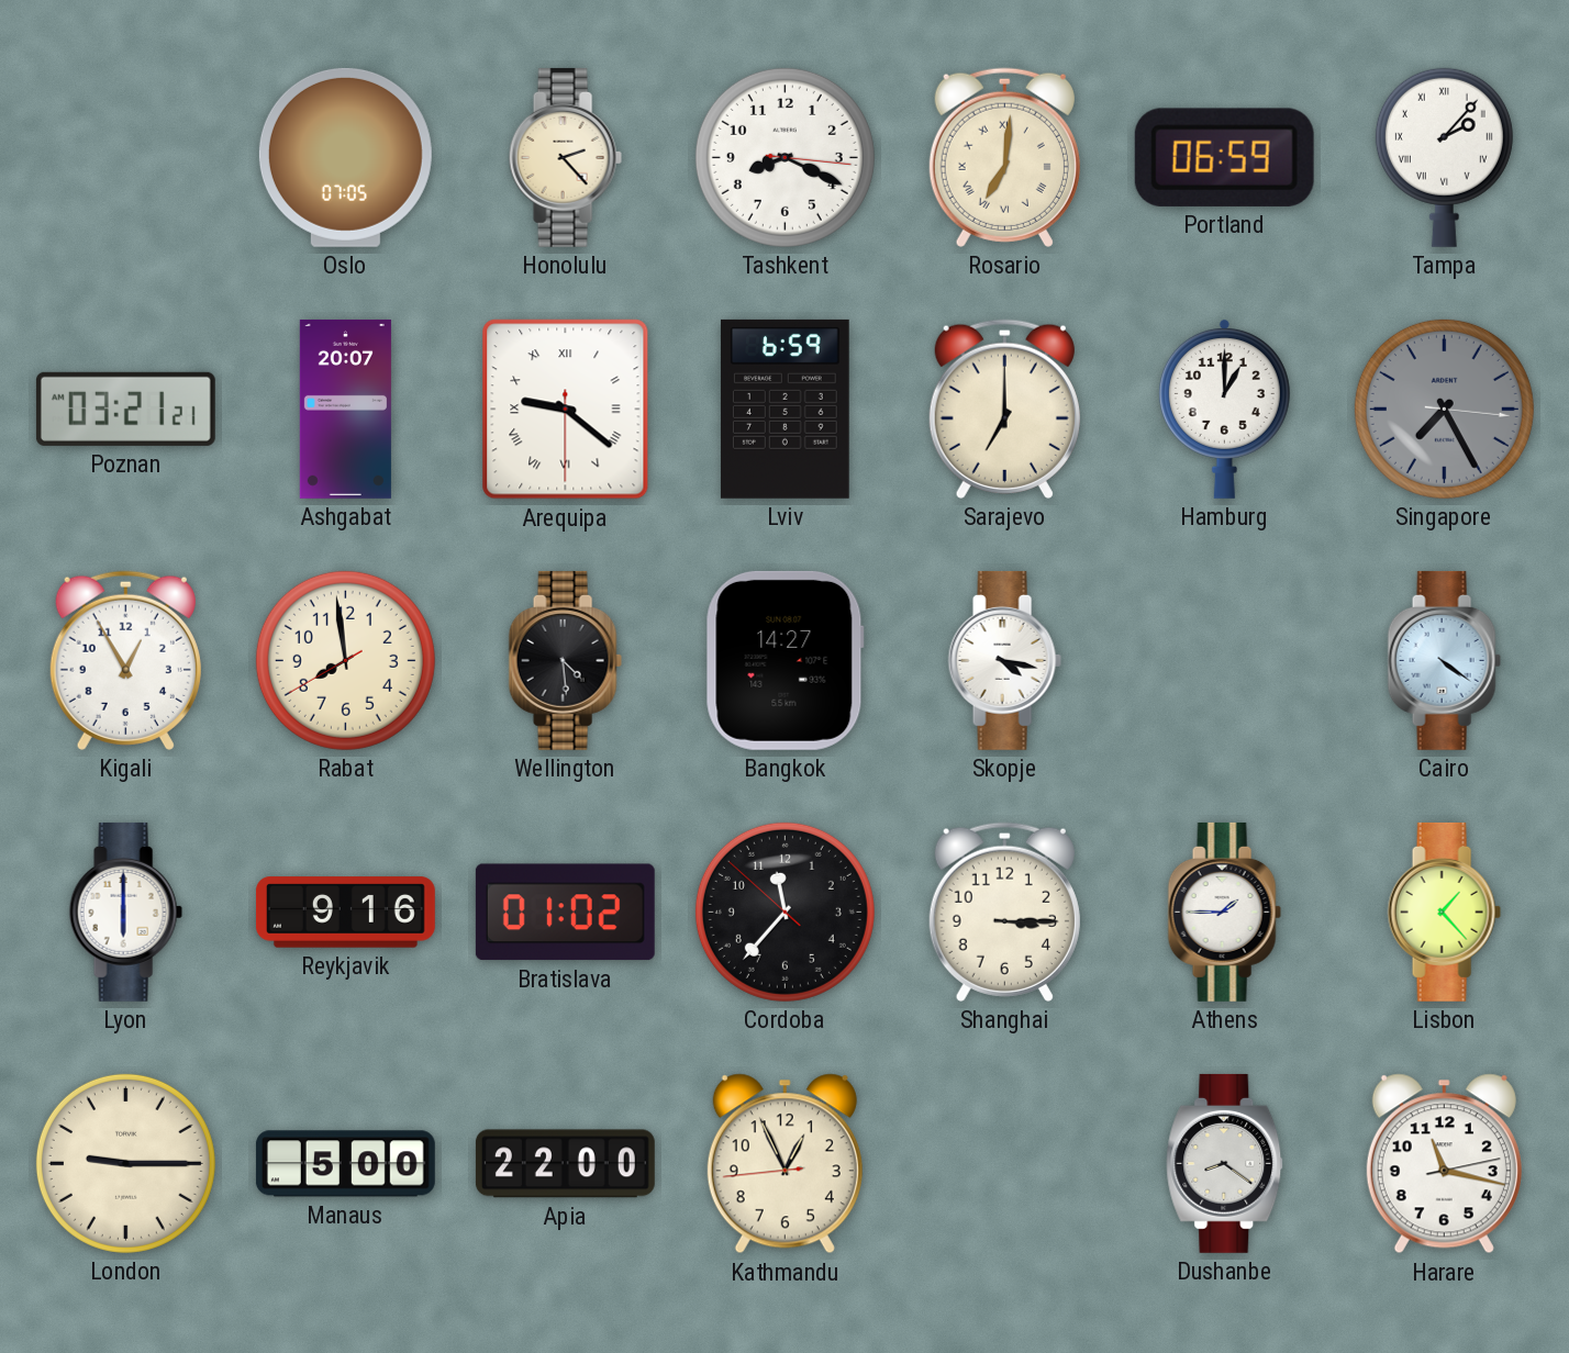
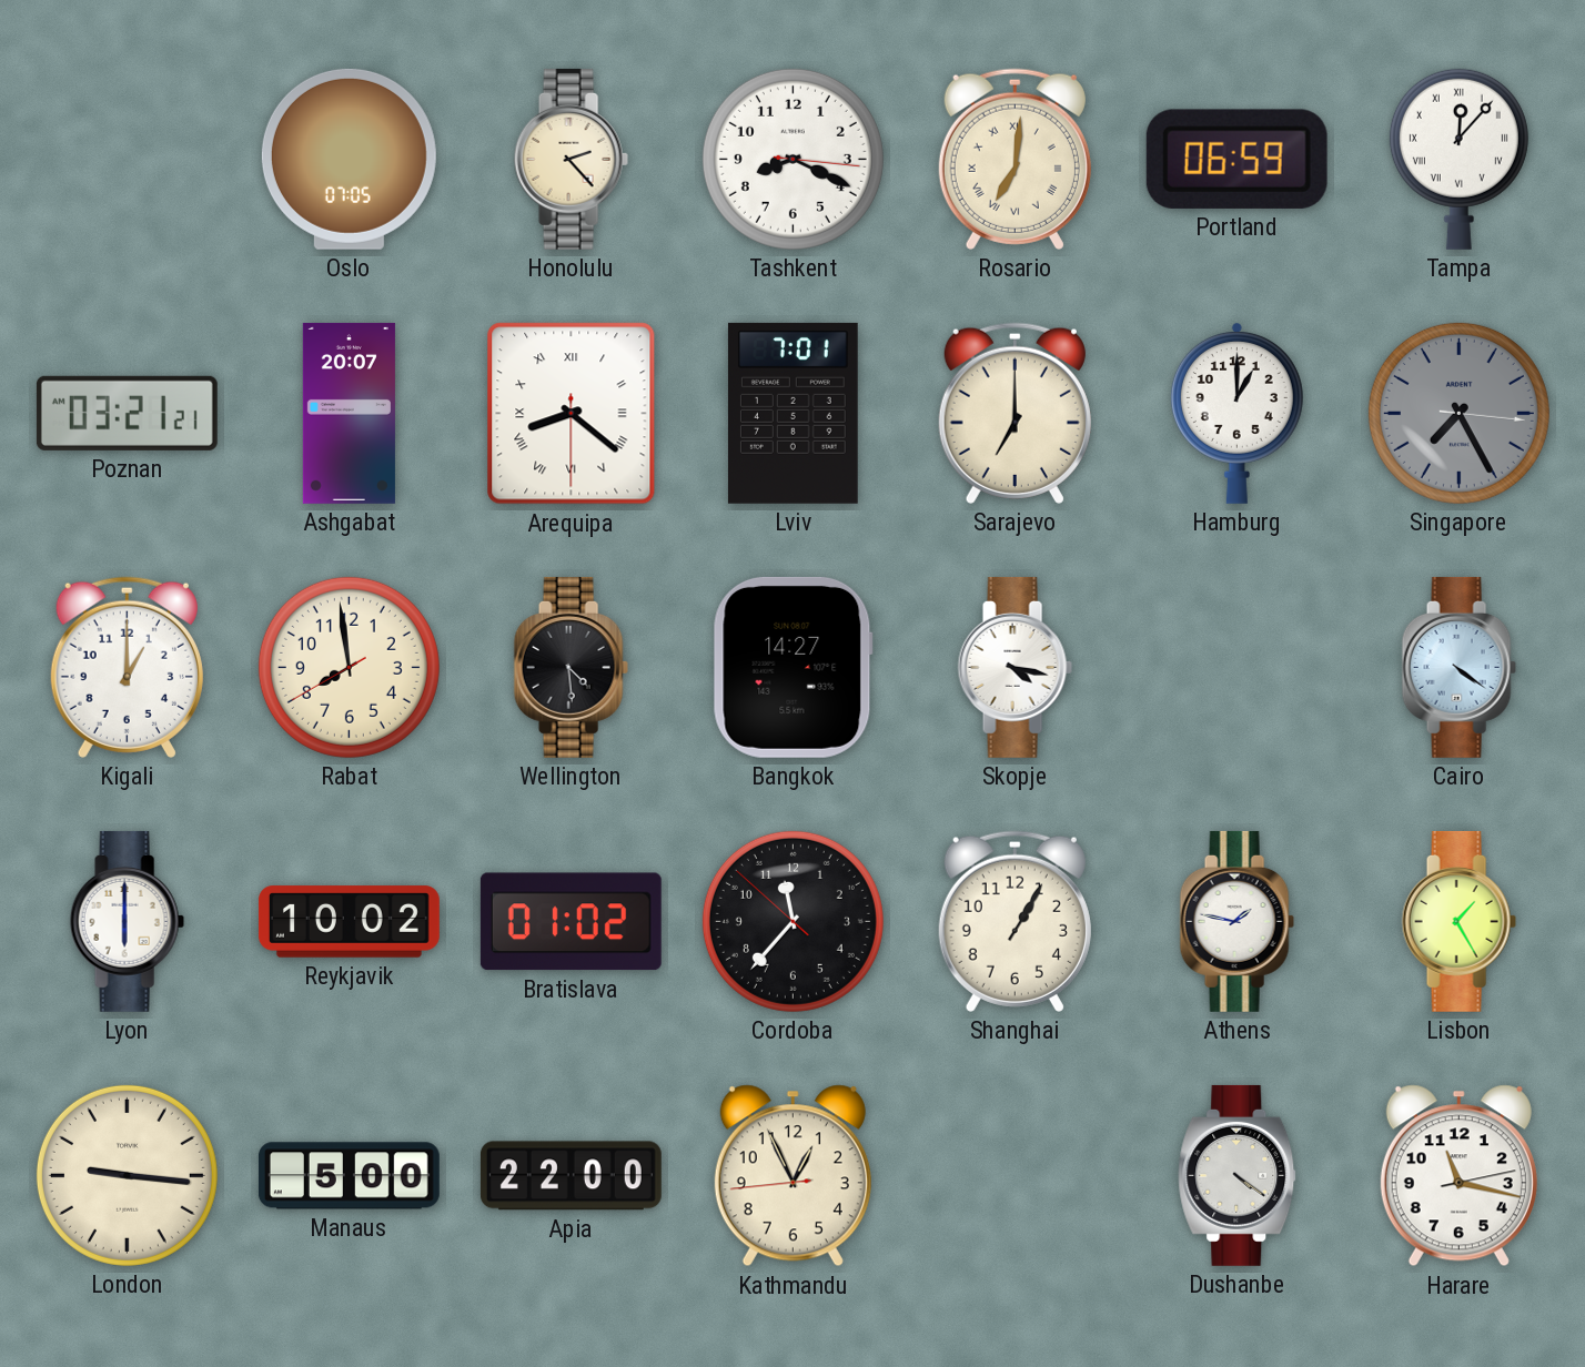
Tampa: 2:07 -> 12:07
Arequipa: 9:21 -> 8:21
Lviv: 6:59 -> 7:01
Kigali: 12:55 -> 1:00
Reykjavik: 9:16 -> 10:02
Shanghai: 3:15 -> 1:05
Athens: 1:45 -> 1:47
Lisbon: 1:23 -> 1:25
London: 9:15 -> 9:16
Dushanbe: 8:21 -> 4:21
